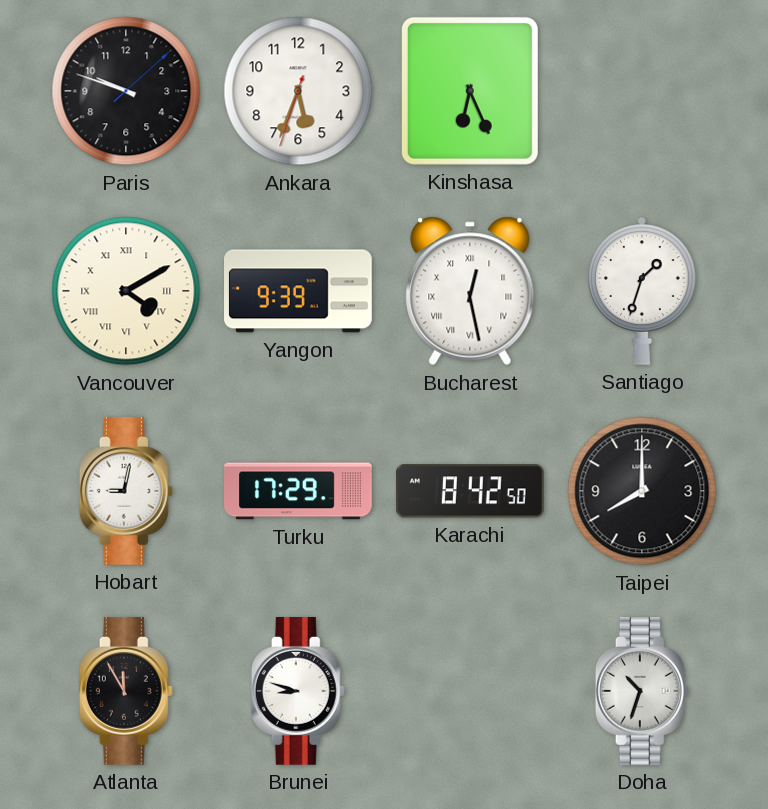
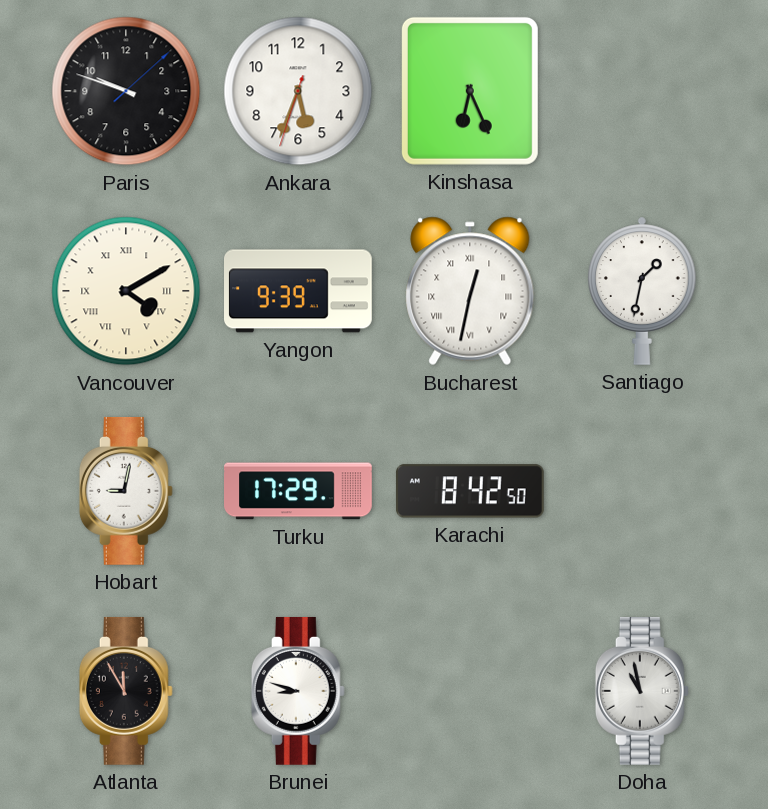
Bucharest: 12:28 -> 12:32
Santiago: 1:33 -> 1:32
Taipei: 8:00 -> none
Doha: 10:33 -> 10:58
